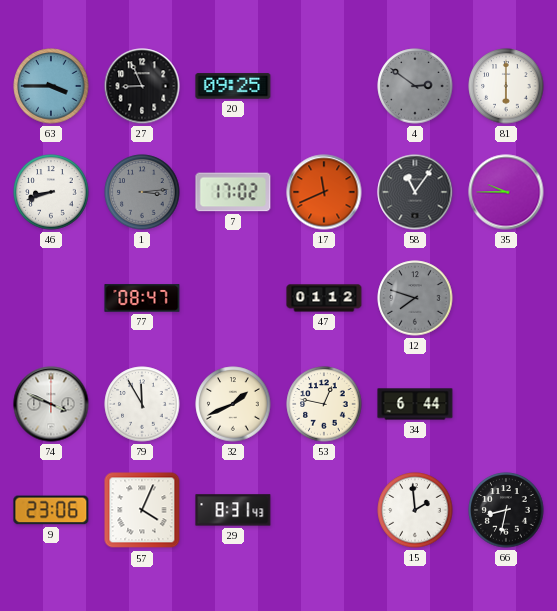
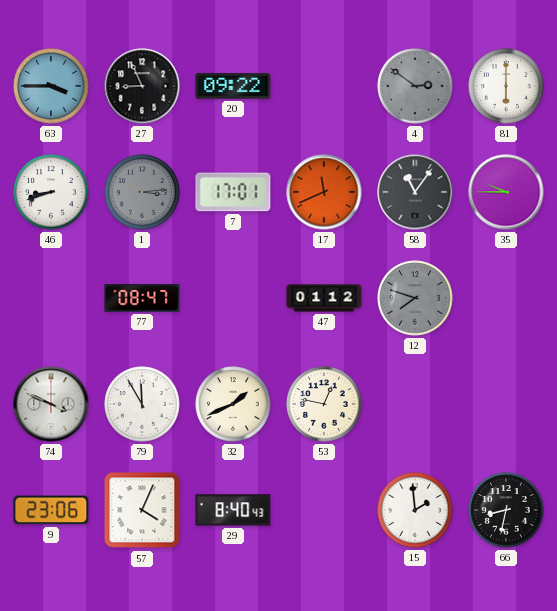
20: 09:25 -> 09:22
7: 17:02 -> 17:01
34: 6:44 -> none
29: 8:31 -> 8:40
